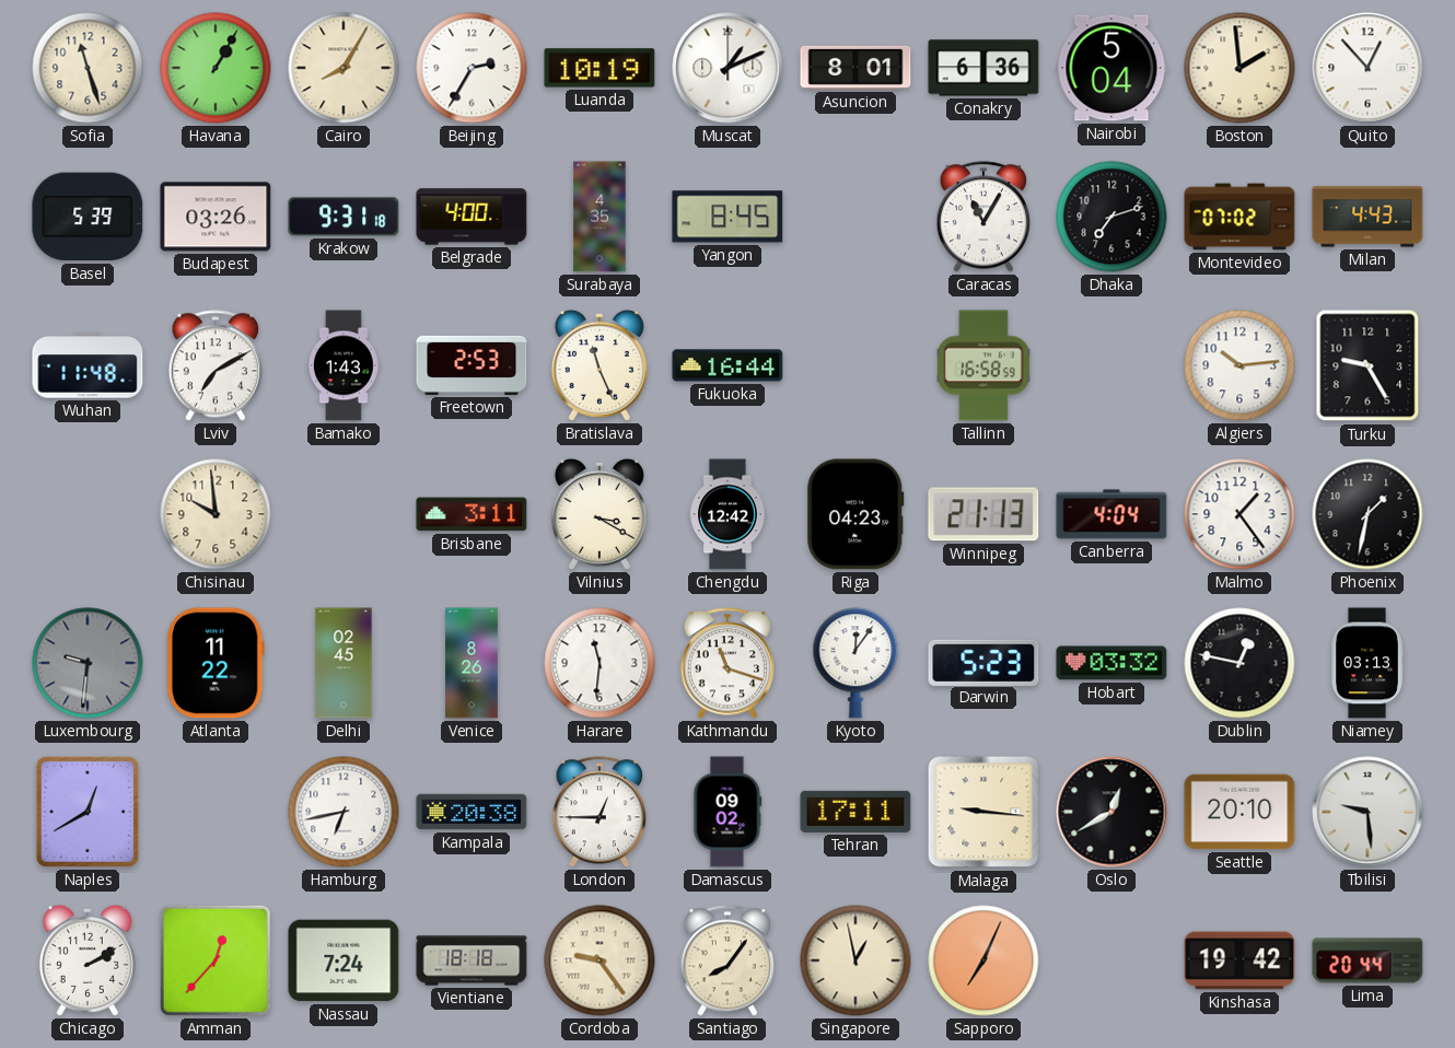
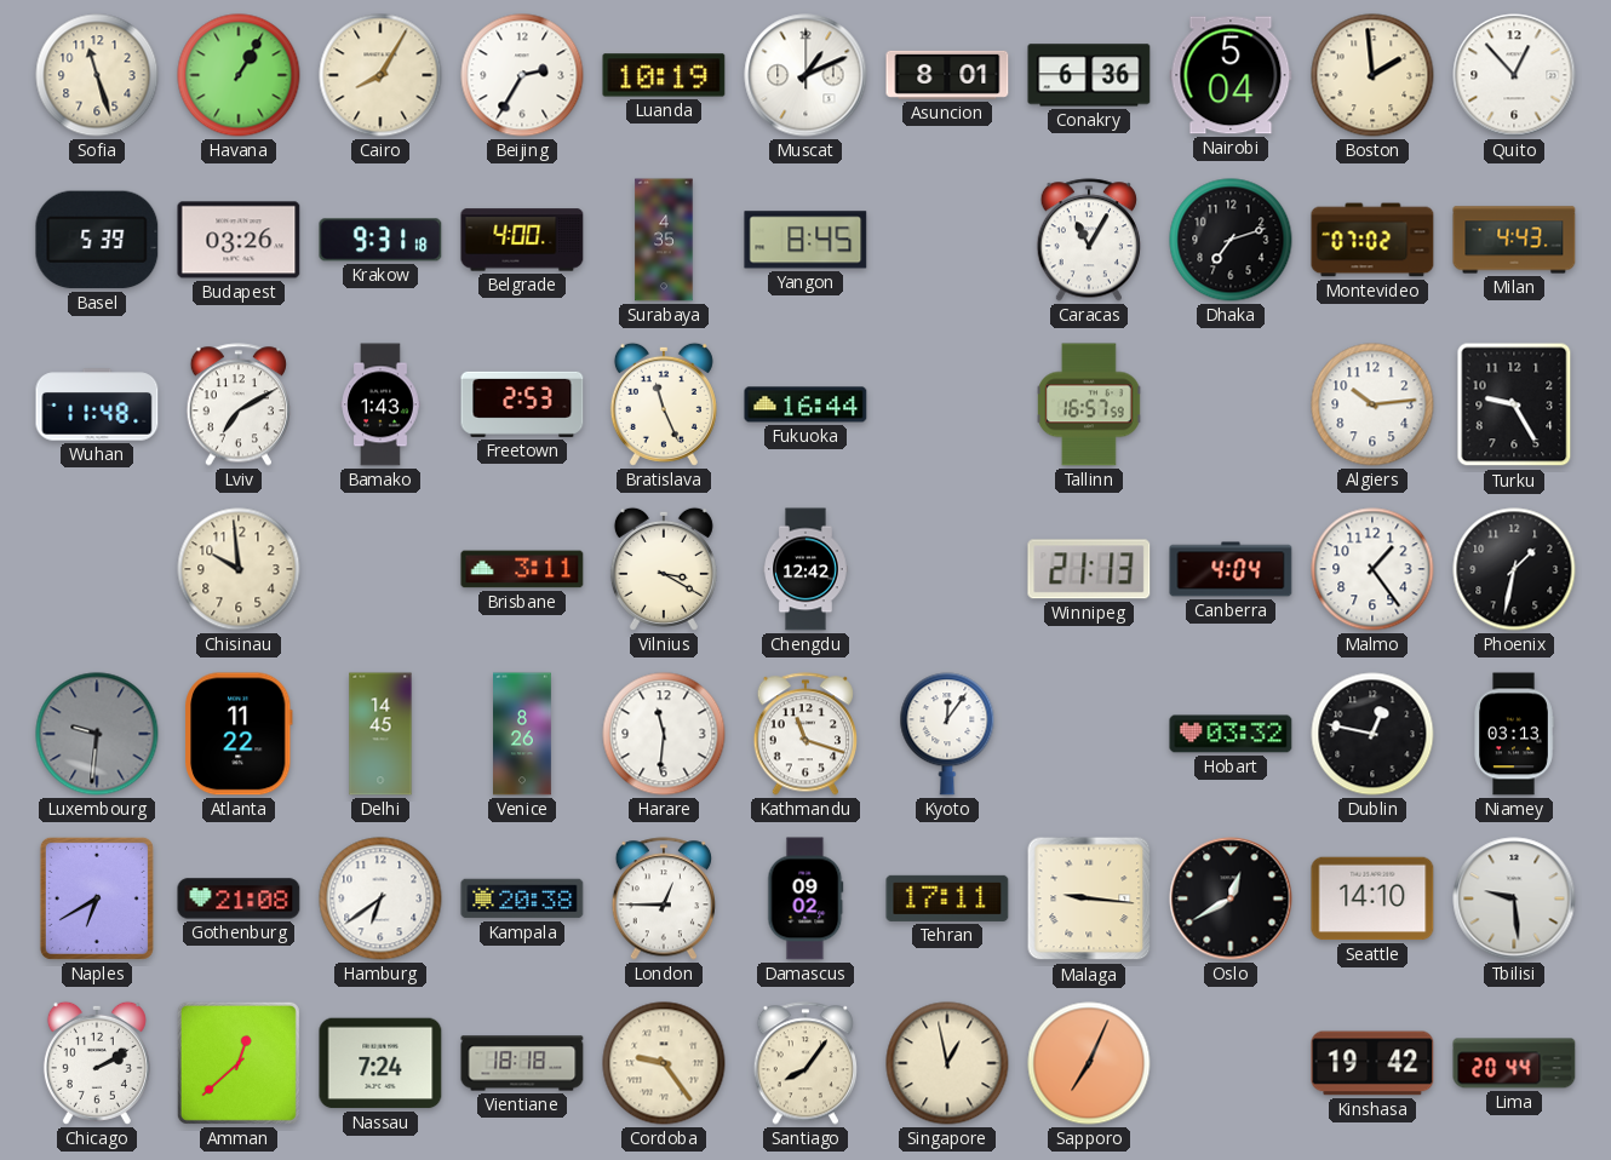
Tallinn: 16:58 -> 16:57
Riga: 04:23 -> none
Delhi: 02:45 -> 14:45
Darwin: 5:23 -> none
Naples: 12:40 -> 6:40
Gothenburg: none -> 21:08
Hamburg: 6:43 -> 6:39
Seattle: 20:10 -> 14:10
Amman: 12:37 -> 12:38
